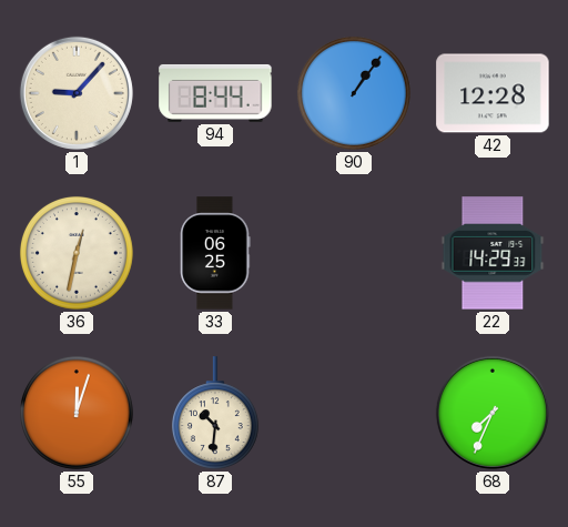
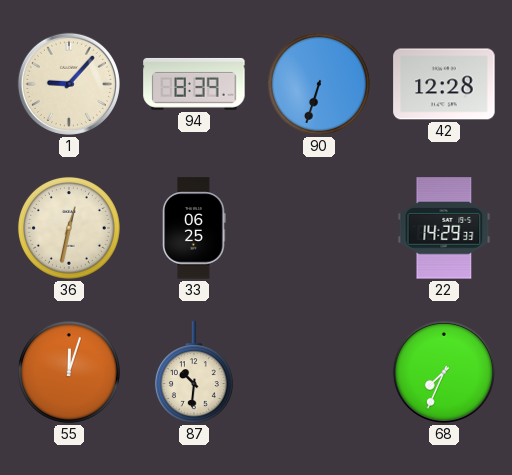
94: 8:44 -> 8:39
90: 1:06 -> 6:33
